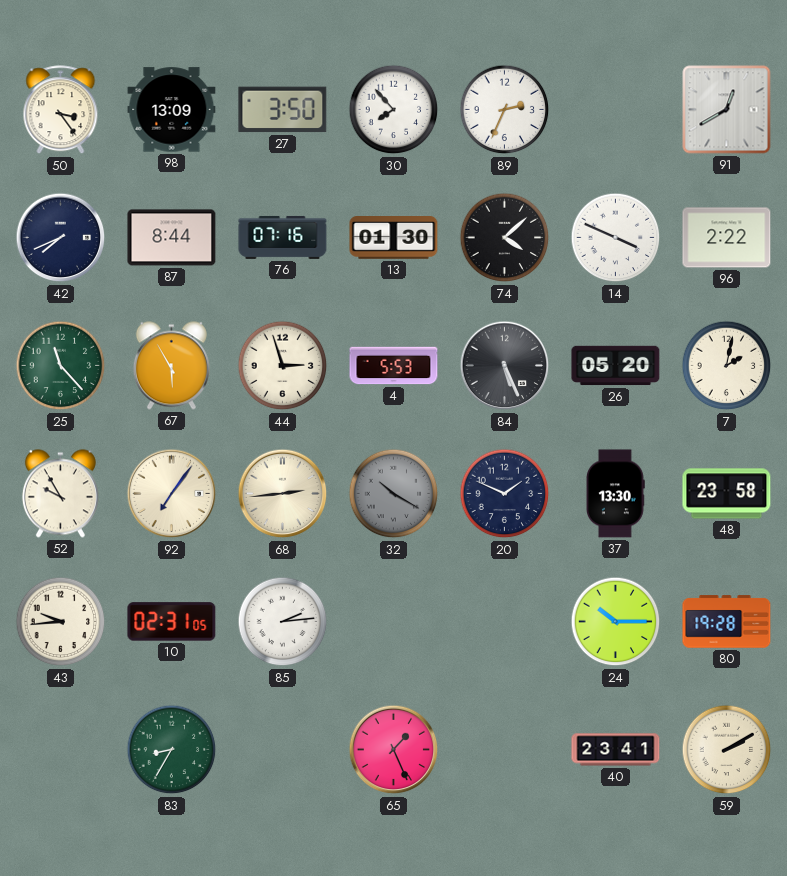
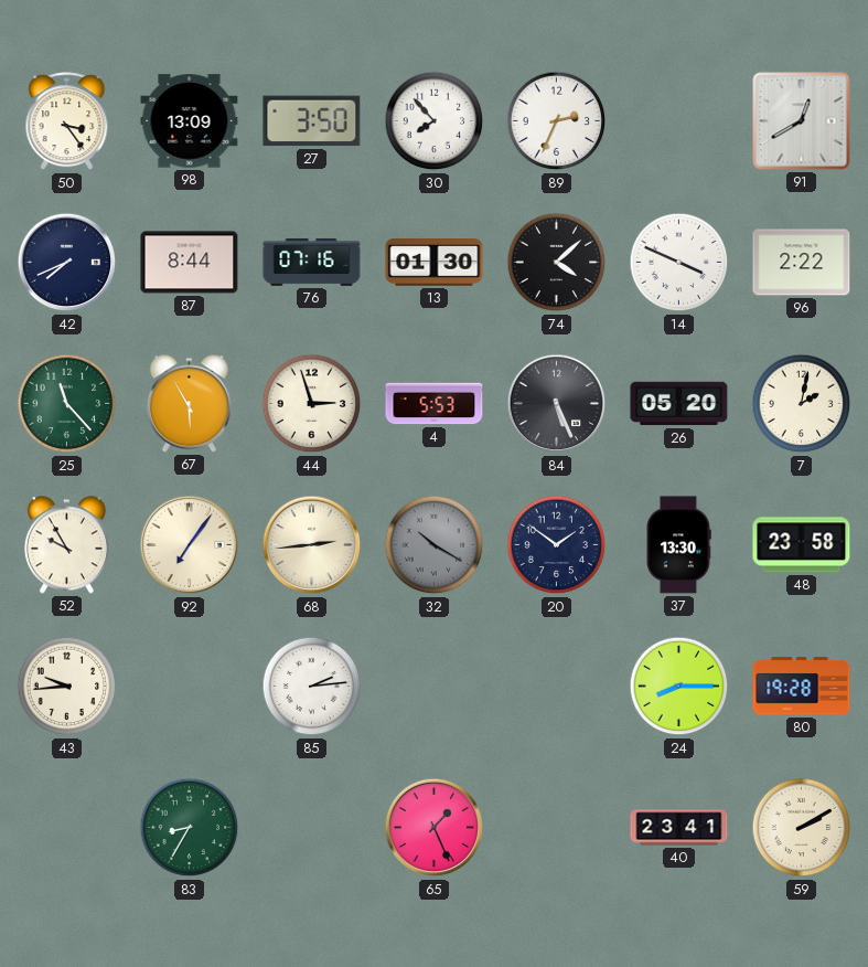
20: 1:49 -> 1:51
10: 02:31 -> none
24: 10:15 -> 8:15
